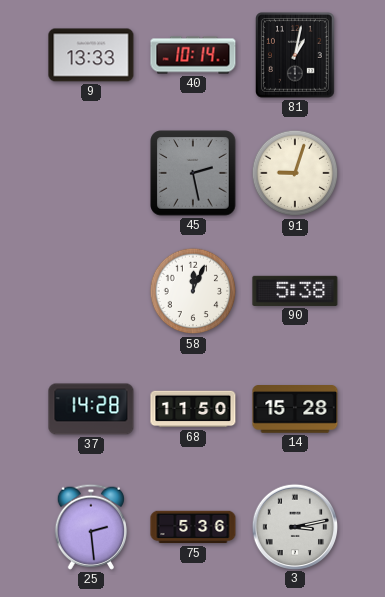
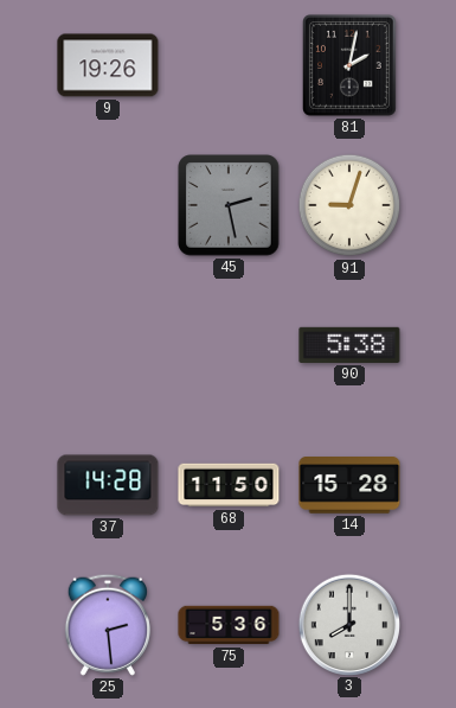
9: 13:33 -> 19:26
40: 10:14 -> none
81: 1:02 -> 2:02
58: 12:04 -> none
3: 3:13 -> 8:00
